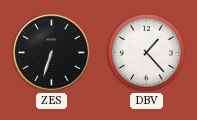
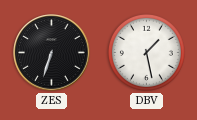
DBV: 1:23 -> 1:28
